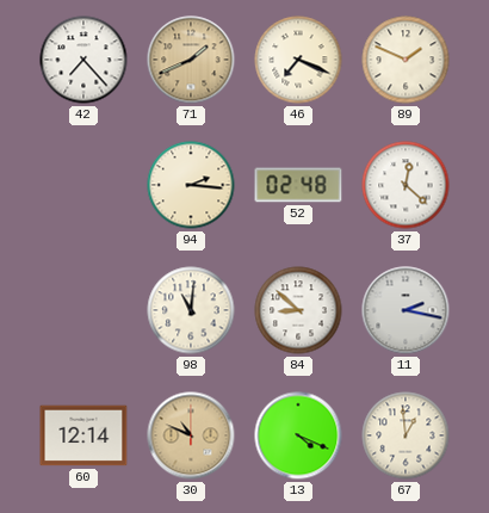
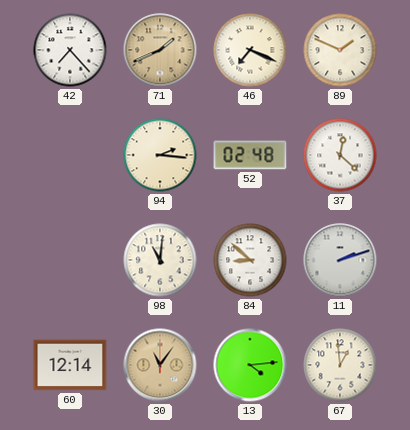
11: 2:17 -> 2:12
30: 10:49 -> 11:06
13: 4:19 -> 4:14
